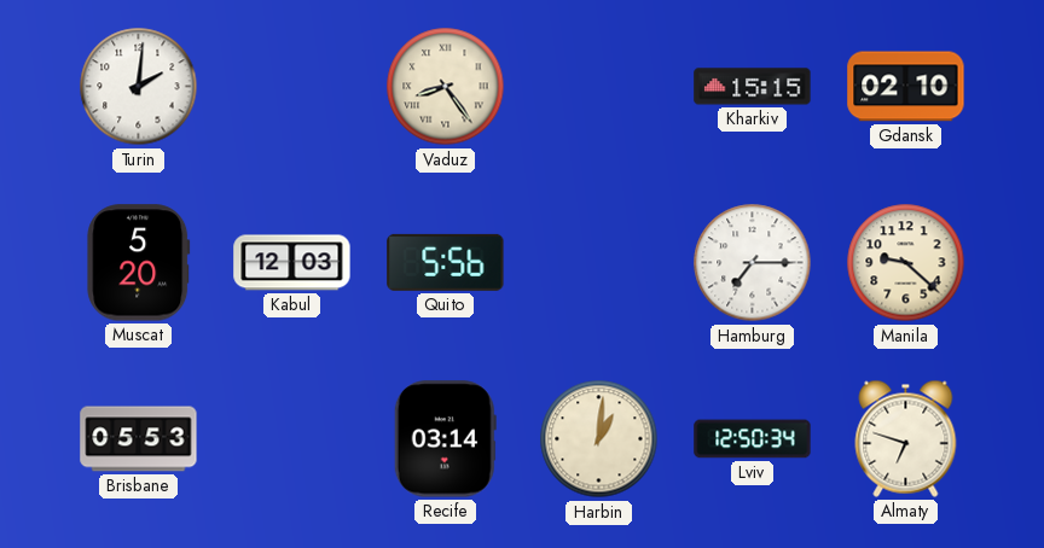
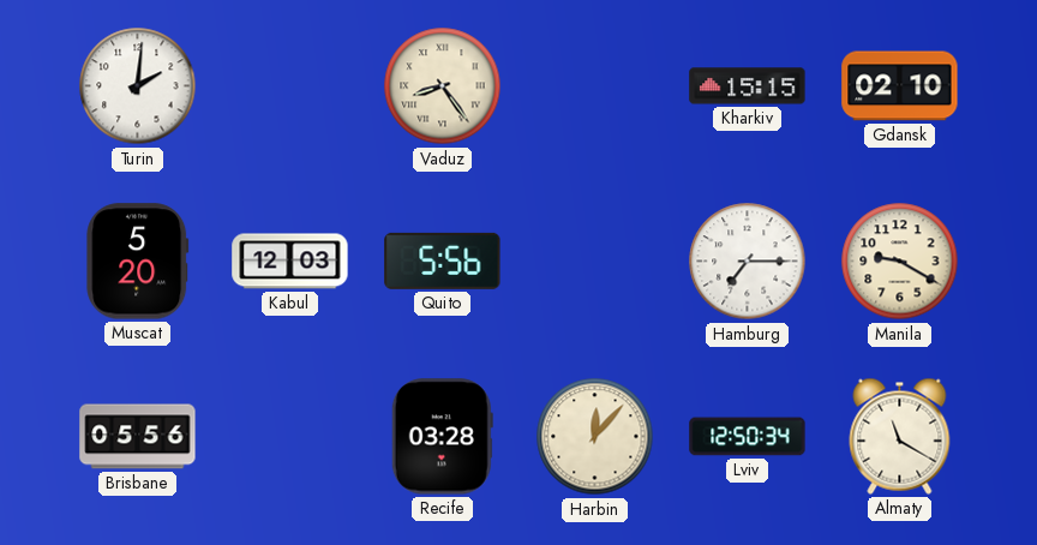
Manila: 9:22 -> 9:20
Brisbane: 05:53 -> 05:56
Recife: 03:14 -> 03:28
Harbin: 1:01 -> 12:07
Almaty: 6:48 -> 11:20
